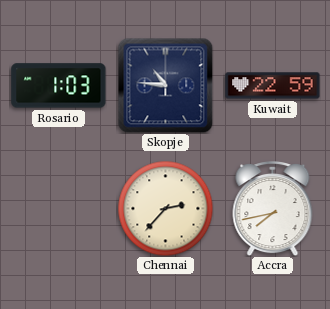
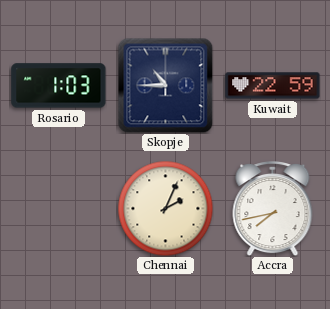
Skopje: 10:46 -> 10:45
Chennai: 2:37 -> 2:04
